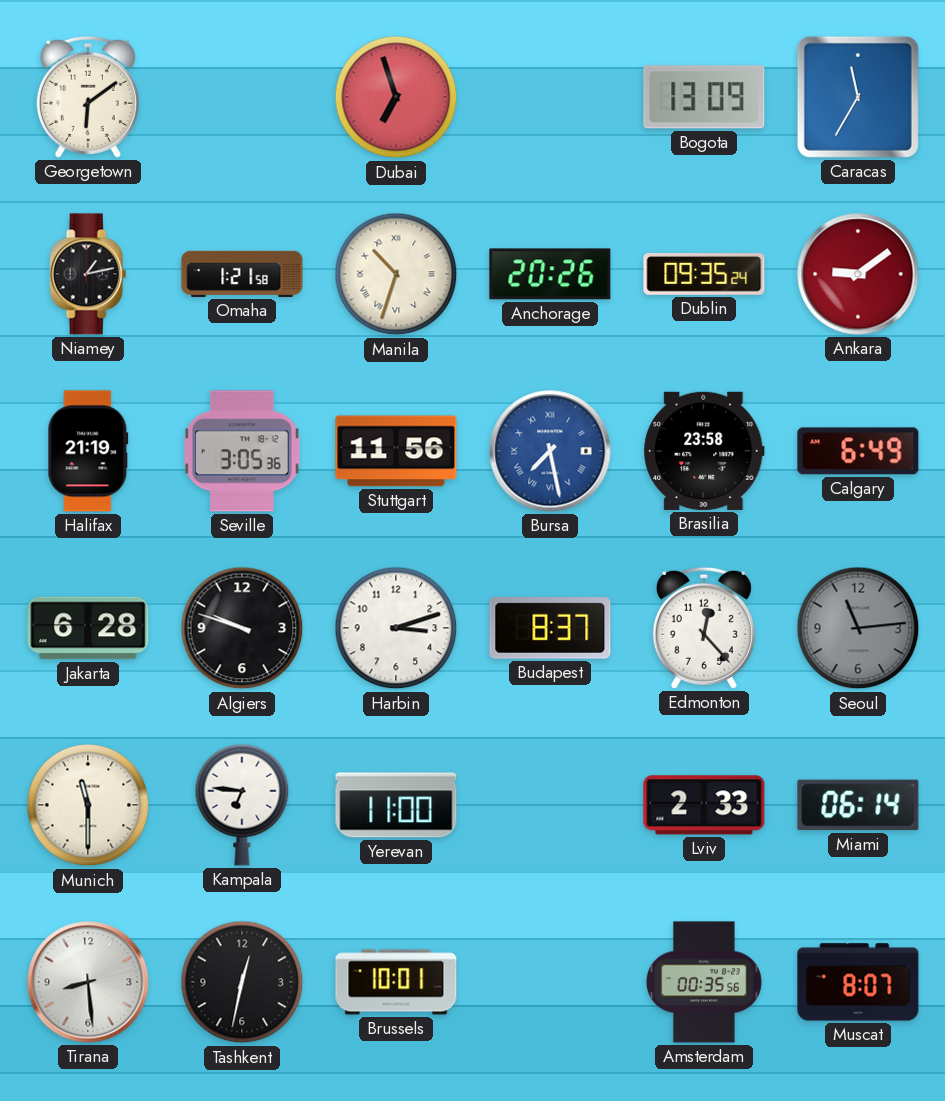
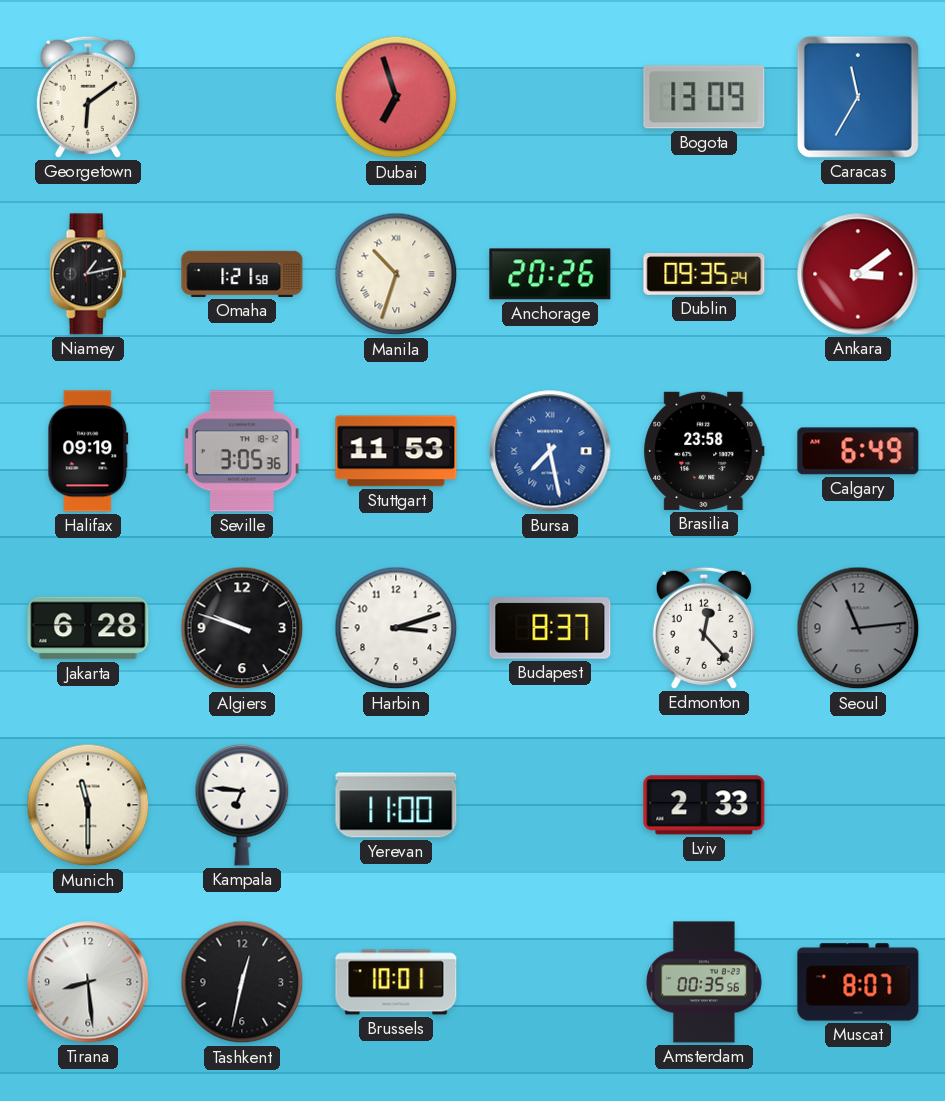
Ankara: 9:09 -> 3:09
Halifax: 21:19 -> 09:19
Stuttgart: 11:56 -> 11:53
Miami: 06:14 -> none
